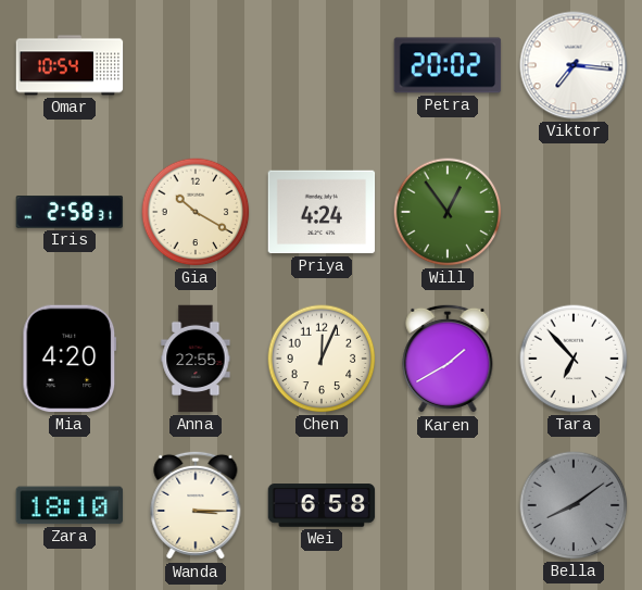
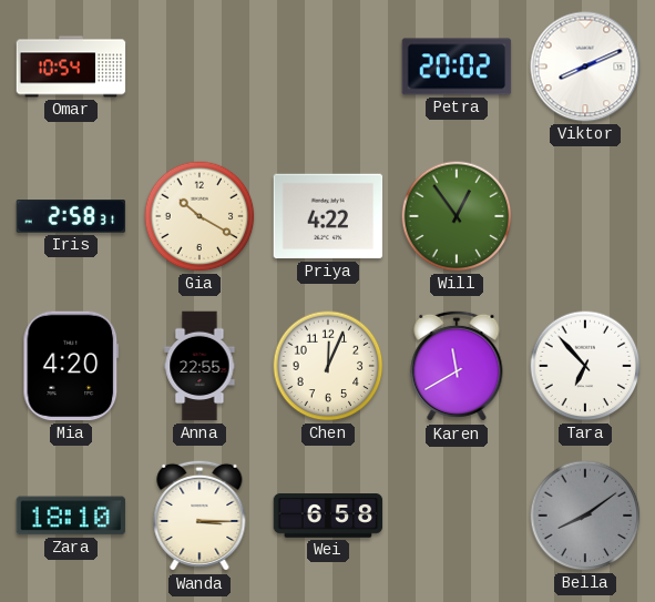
Viktor: 7:16 -> 8:11
Priya: 4:24 -> 4:22
Karen: 1:40 -> 11:40
